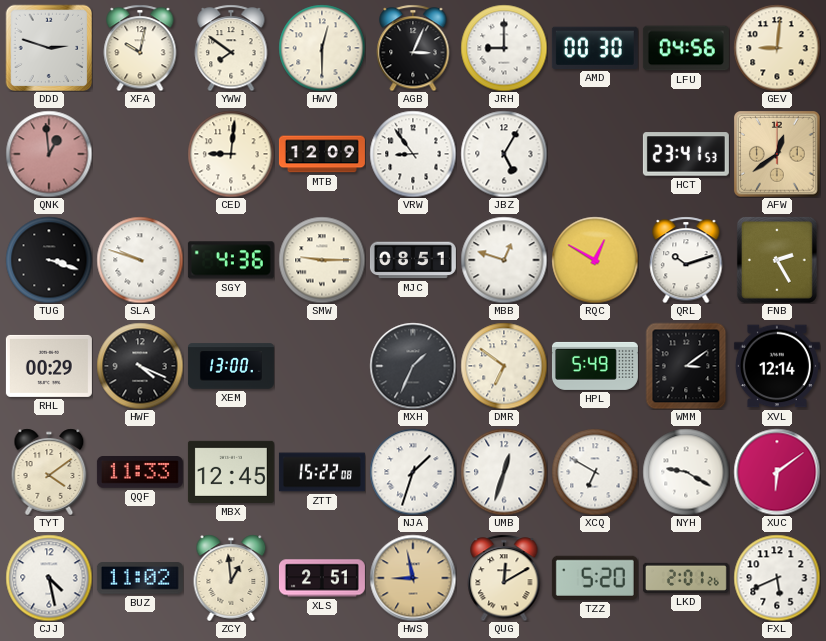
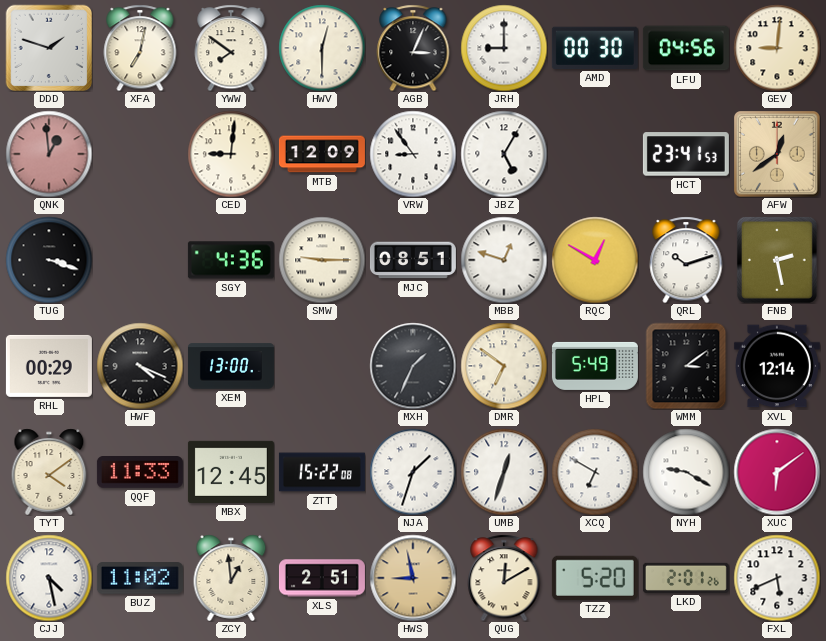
DDD: 2:48 -> 1:48
XFA: 10:02 -> 7:02
SLA: 9:48 -> none
FNB: 2:25 -> 2:28
